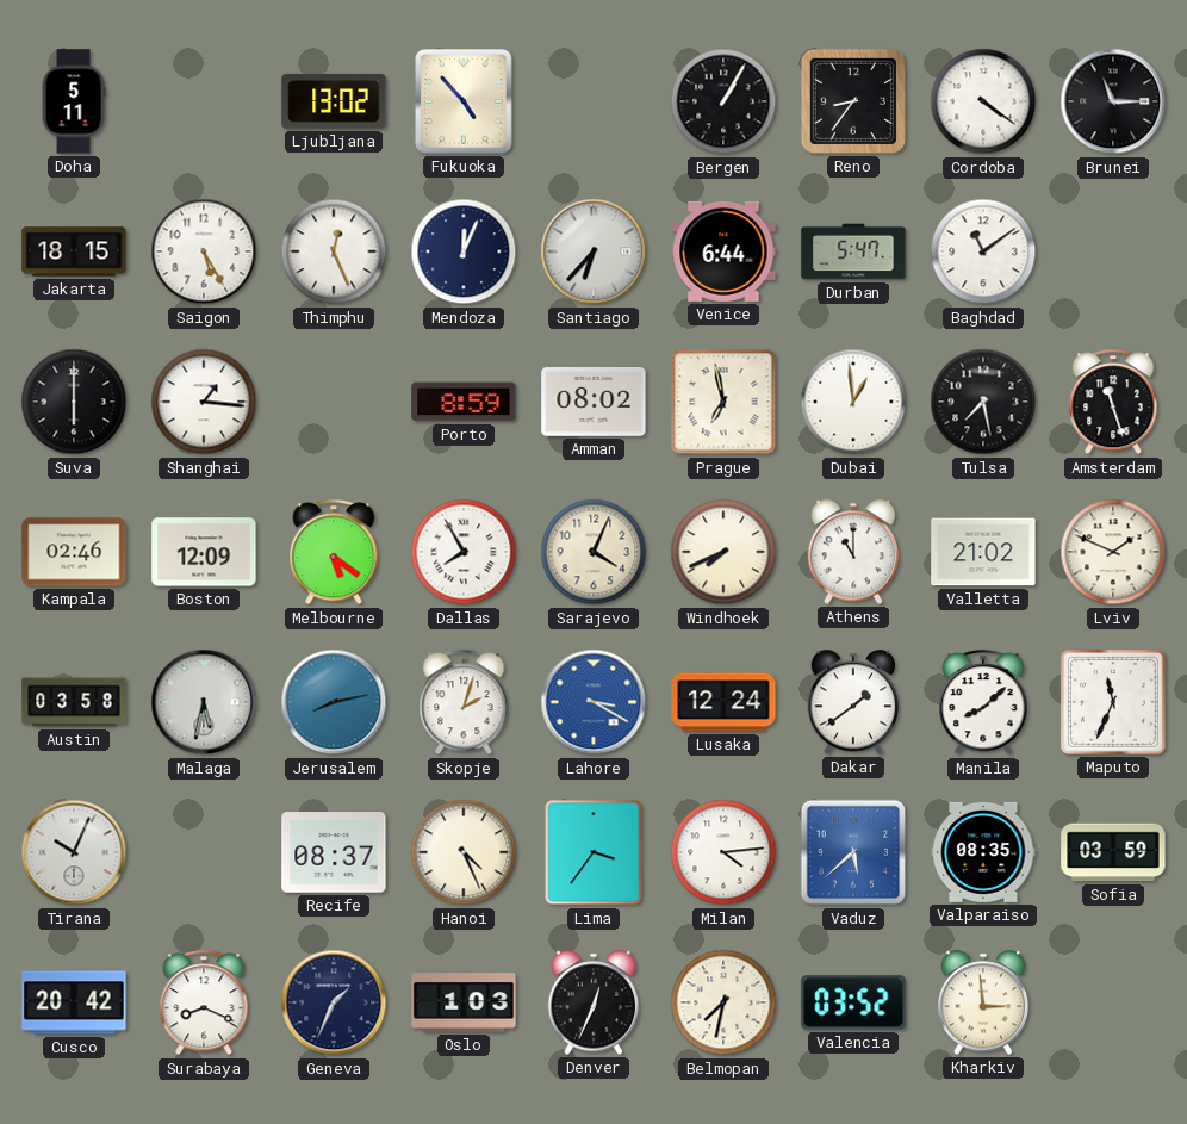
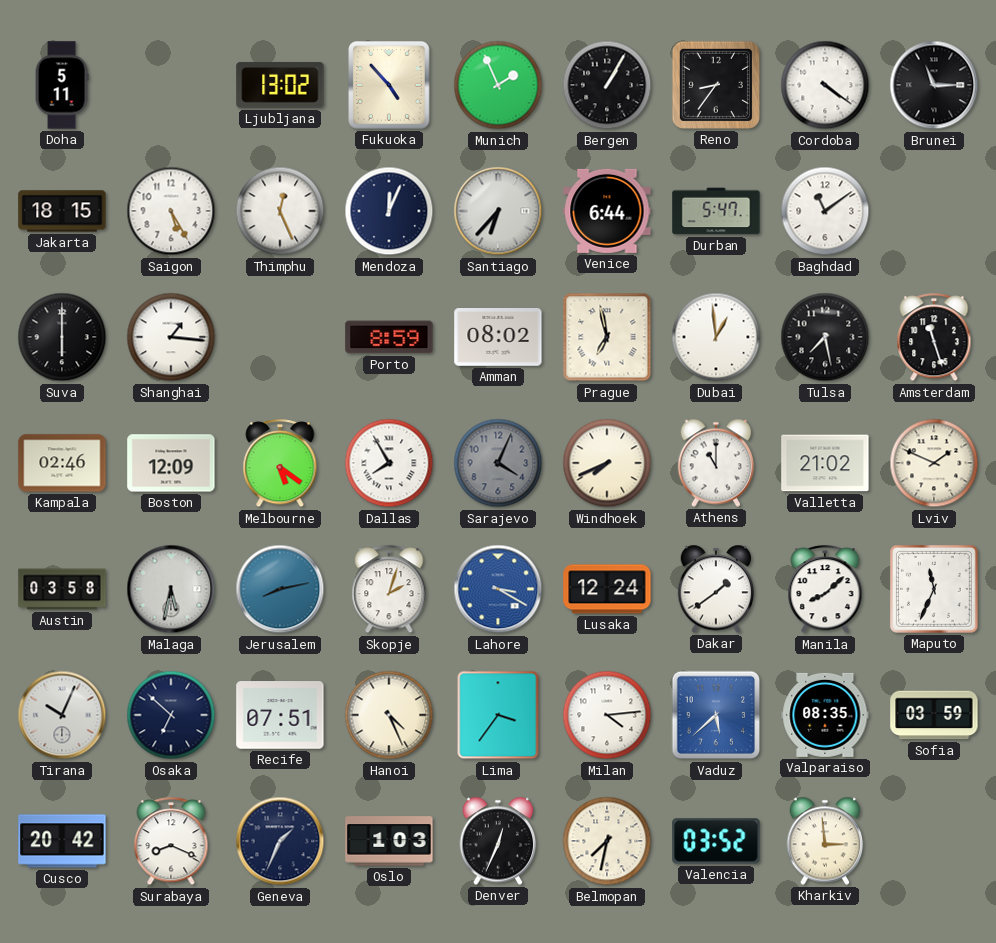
Munich: none -> 1:56
Sarajevo dial: cream -> grey
Osaka: none -> 6:52
Recife: 08:37 -> 07:51
